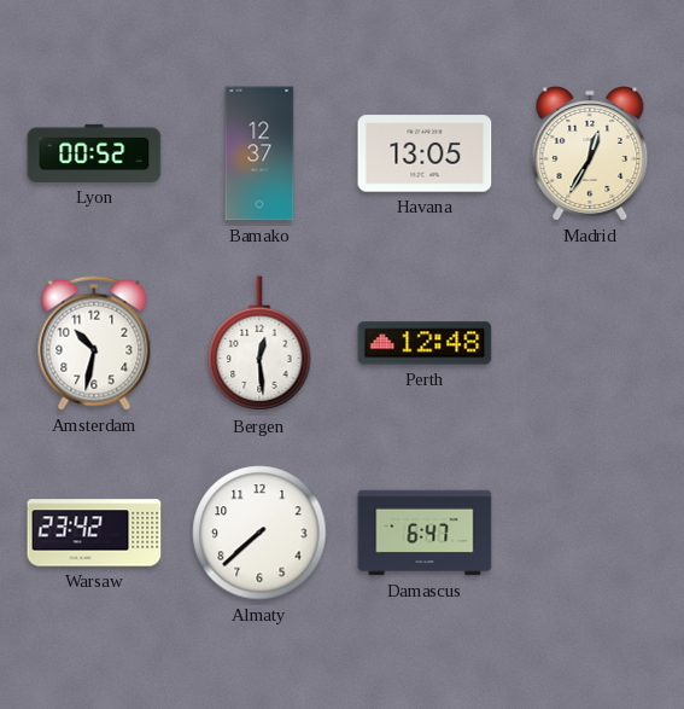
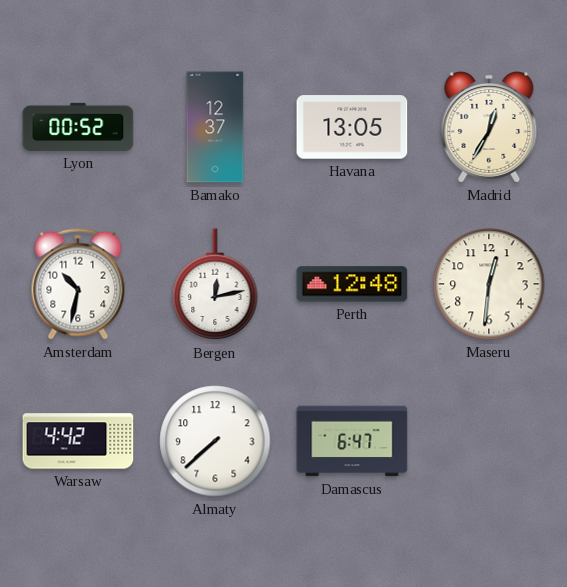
Bergen: 12:29 -> 12:13
Maseru: none -> 12:31
Warsaw: 23:42 -> 4:42
